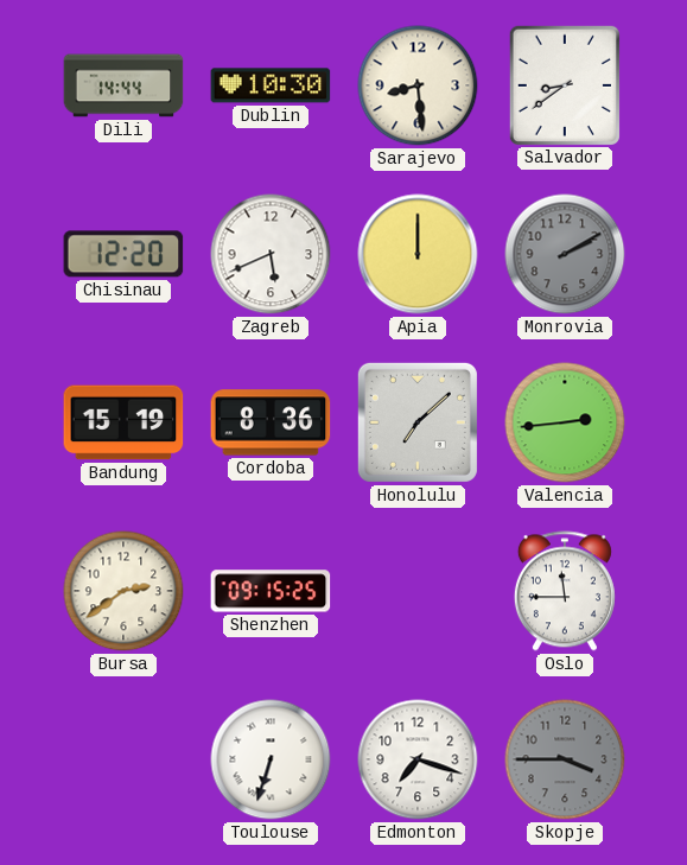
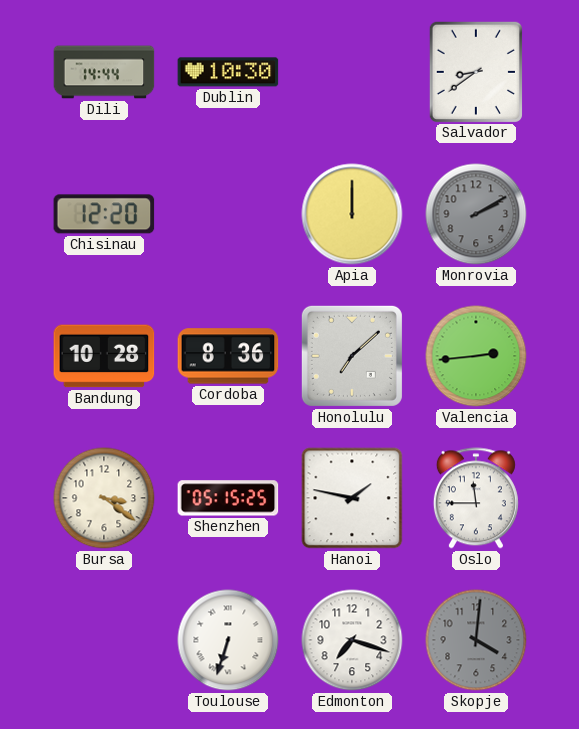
Sarajevo: 8:29 -> none
Zagreb: 5:41 -> none
Bandung: 15:19 -> 10:28
Bursa: 2:39 -> 3:21
Shenzhen: 09:15 -> 05:15
Hanoi: none -> 1:47
Skopje: 3:45 -> 4:01
